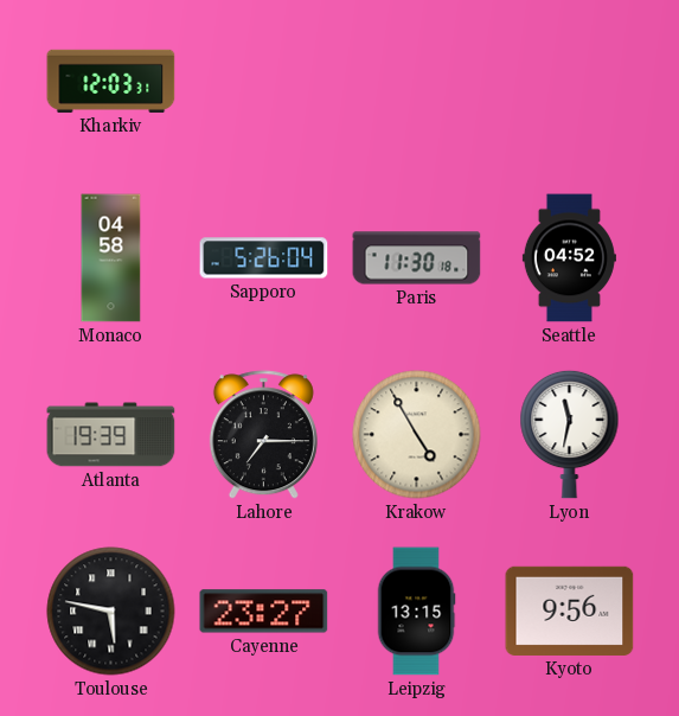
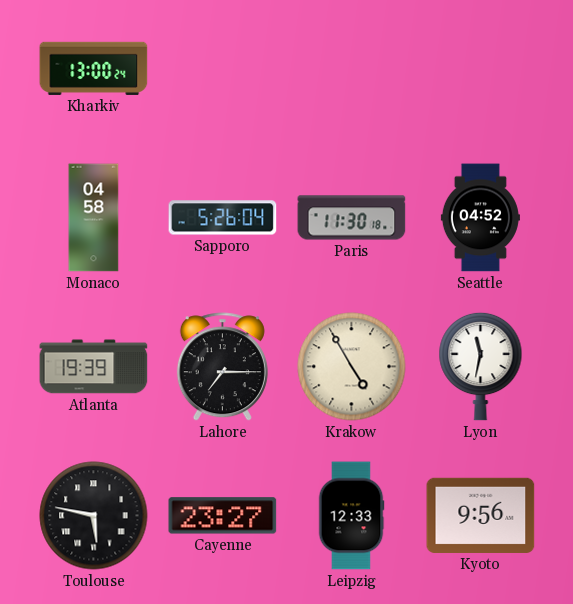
Kharkiv: 12:03 -> 13:00
Leipzig: 13:15 -> 12:33
